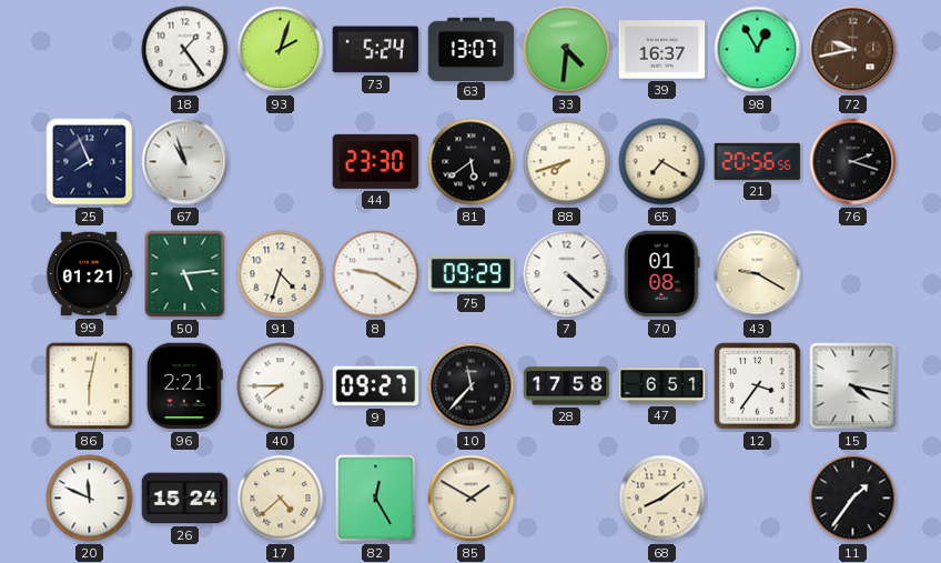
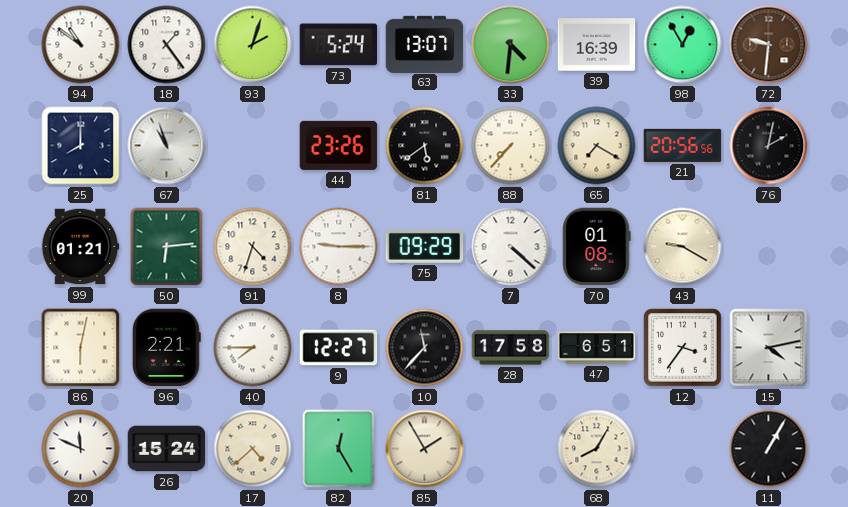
94: none -> 10:51
39: 16:37 -> 16:39
72: 9:43 -> 9:31
25: 7:56 -> 8:00
44: 23:30 -> 23:26
88: 7:42 -> 7:37
76: 2:18 -> 2:02
50: 5:14 -> 6:14
8: 9:20 -> 9:15
9: 09:27 -> 12:27
15: 4:17 -> 4:13
85: 1:50 -> 1:55
68: 8:09 -> 8:05
11: 1:36 -> 1:05
